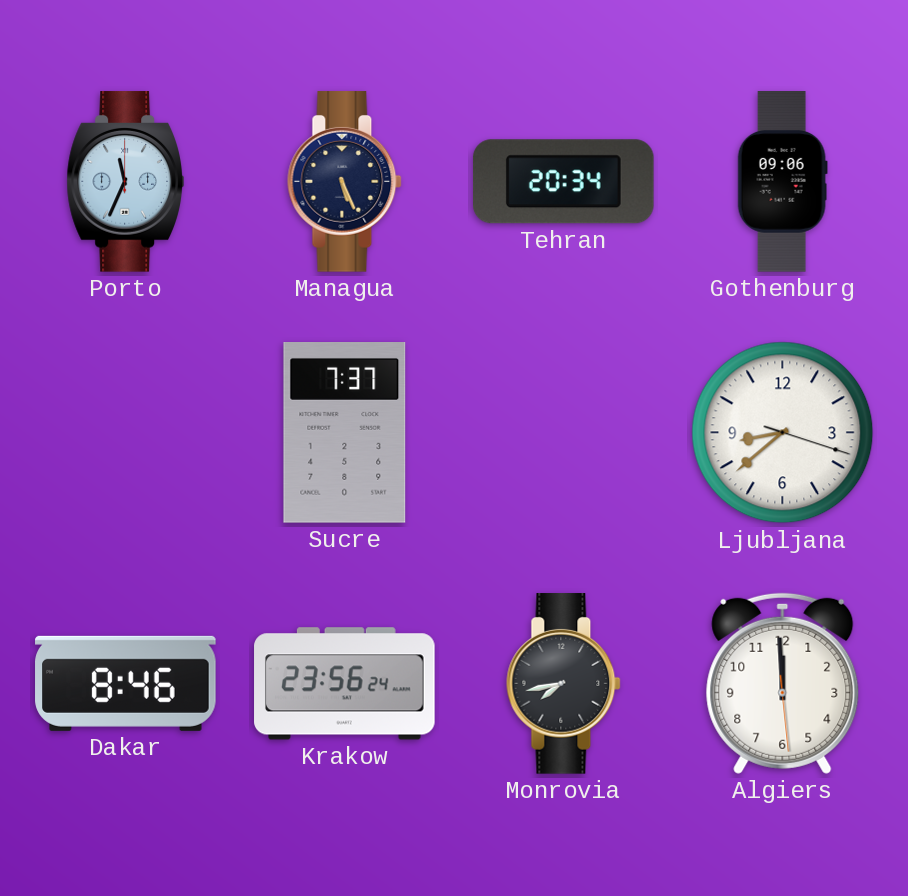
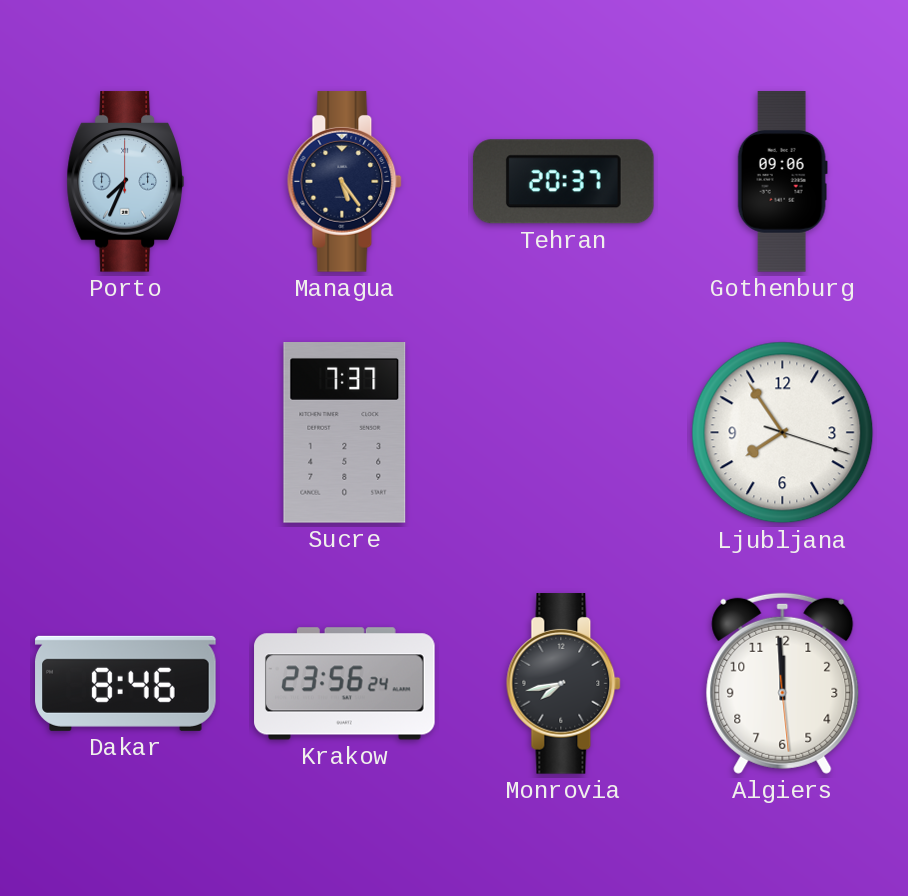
Porto: 11:34 -> 7:34
Managua: 5:26 -> 5:24
Tehran: 20:34 -> 20:37
Ljubljana: 8:38 -> 7:54
